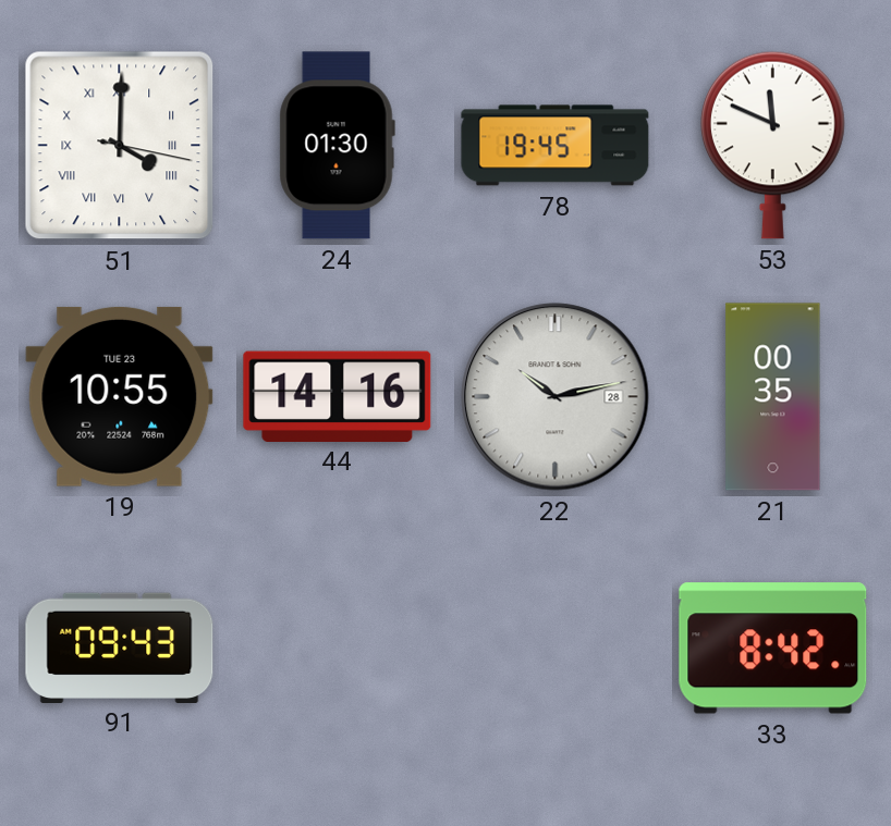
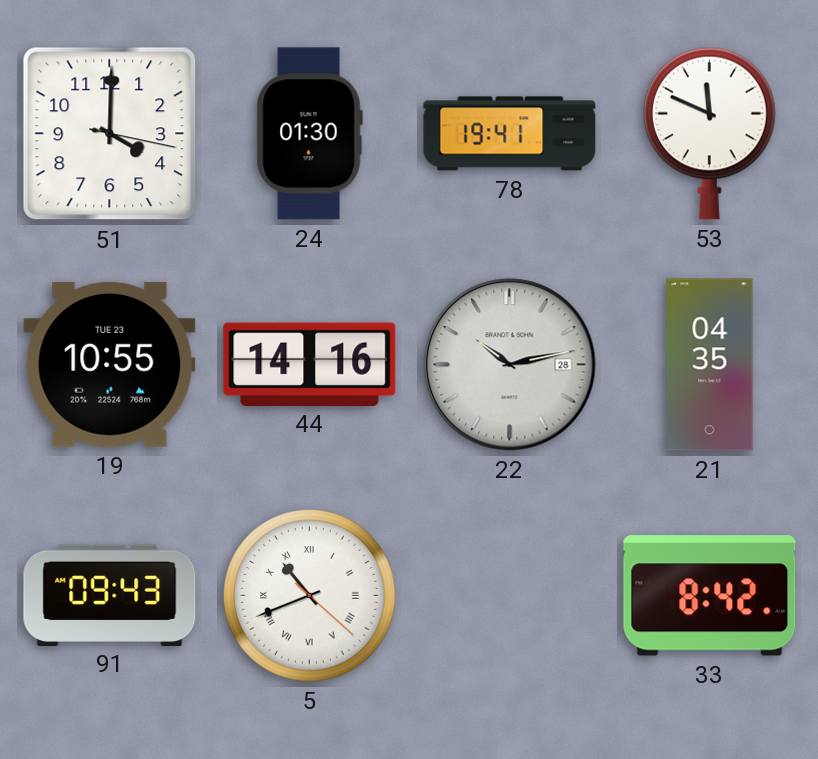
51 numerals: Roman -> Arabic
78: 19:45 -> 19:41
21: 00:35 -> 04:35
5: none -> 10:41
